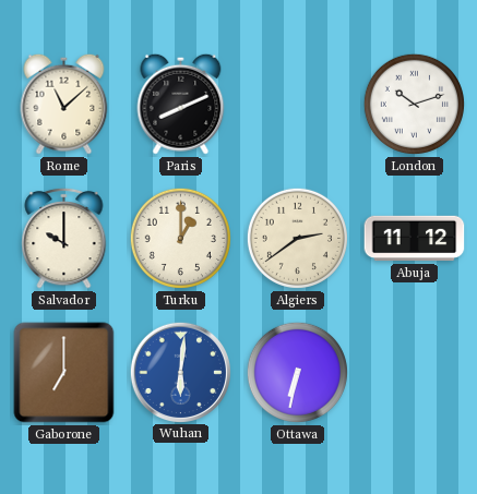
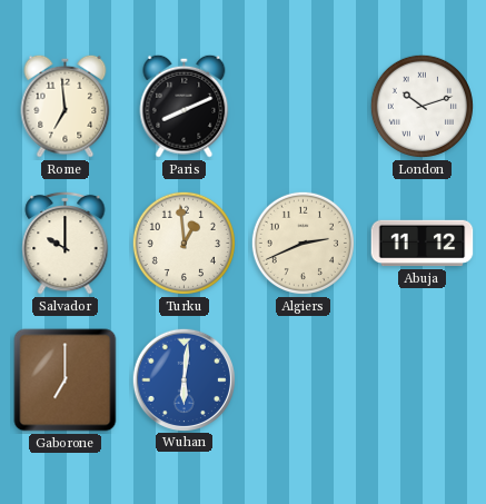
Rome: 11:08 -> 6:59
Turku: 1:00 -> 12:59
Algiers: 2:39 -> 2:41
Ottawa: 6:32 -> none
